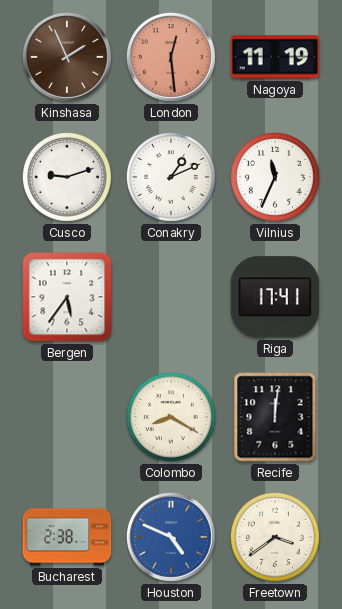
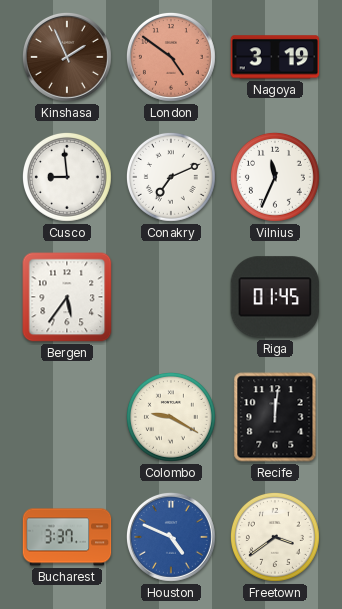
London: 12:29 -> 4:51
Nagoya: 11:19 -> 3:19
Cusco: 9:12 -> 8:59
Conakry: 1:11 -> 7:11
Riga: 17:41 -> 01:45
Colombo: 8:20 -> 9:20
Bucharest: 2:38 -> 3:37
